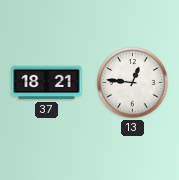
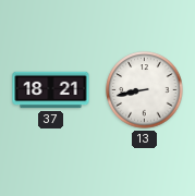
13: 12:46 -> 8:43
